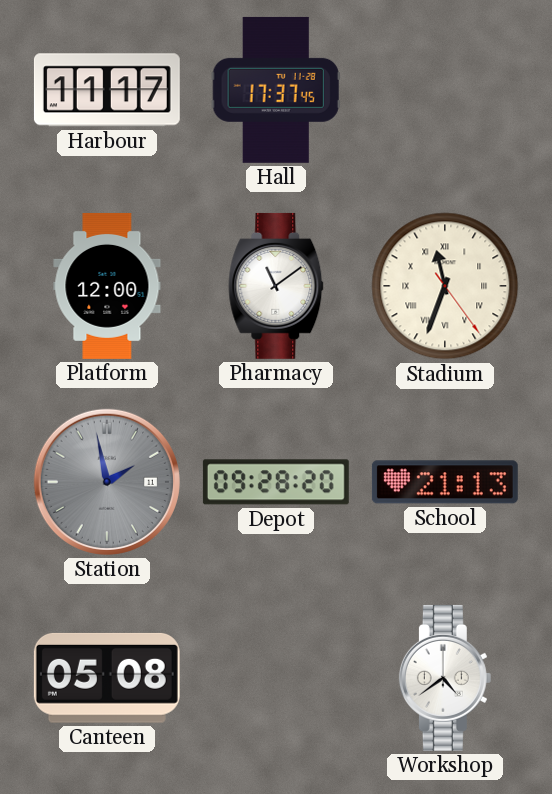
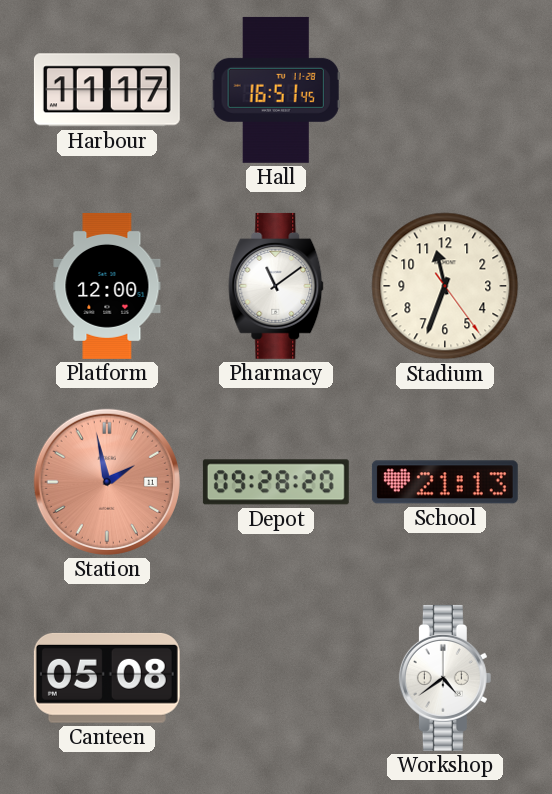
Hall: 17:37 -> 16:51
Stadium numerals: Roman -> Arabic
Station dial: grey -> salmon
